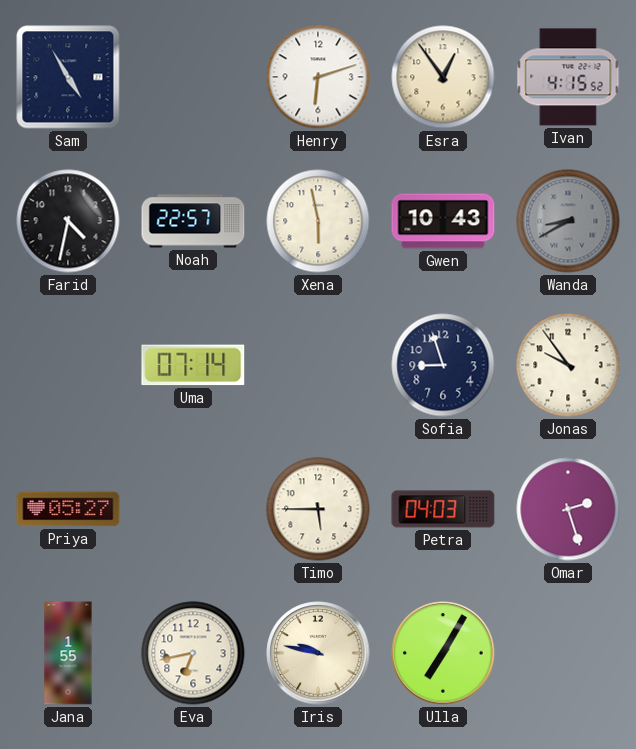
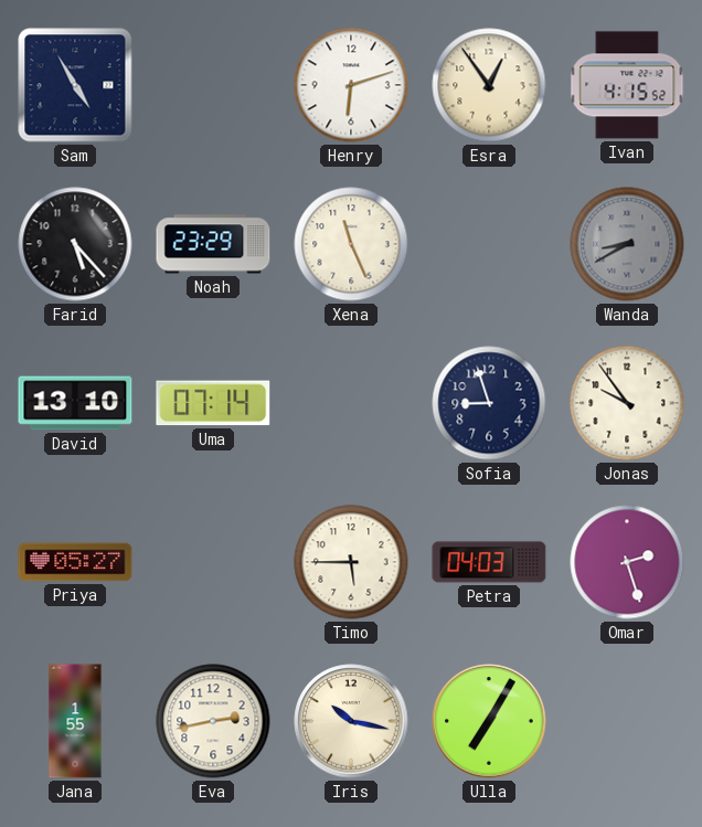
Farid: 4:32 -> 5:23
Noah: 22:57 -> 23:29
Xena: 5:58 -> 11:26
Gwen: 10:43 -> none
David: none -> 13:10
Eva: 6:43 -> 2:43
Iris: 9:47 -> 10:17
